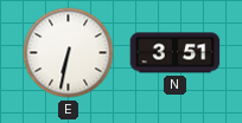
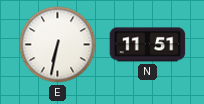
N: 3:51 -> 11:51
